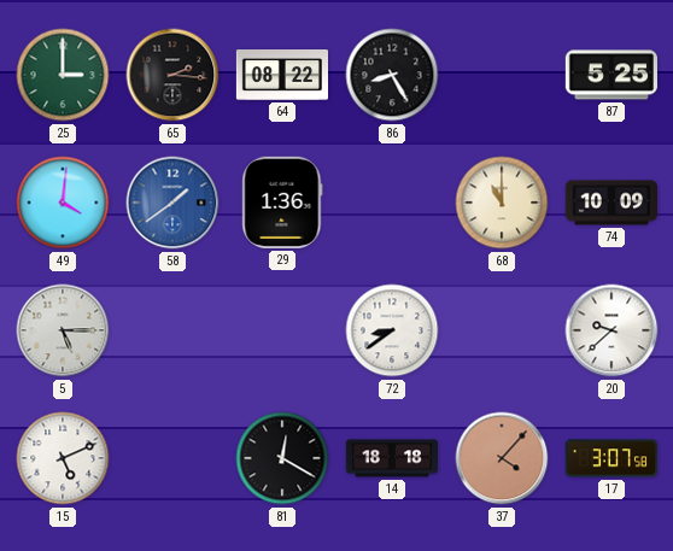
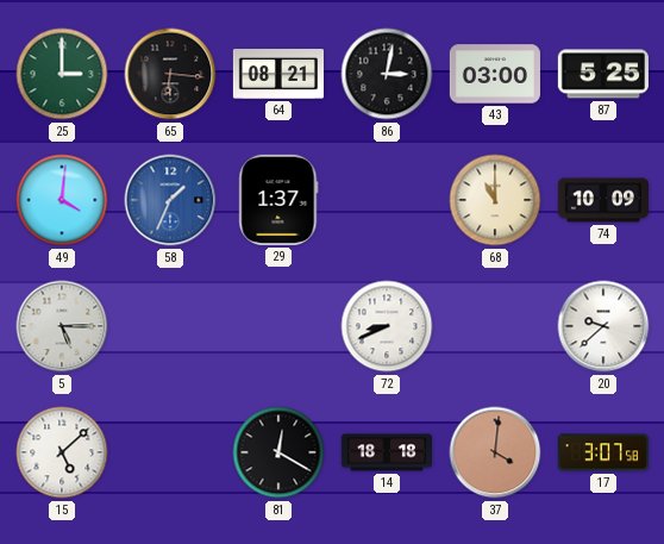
65: 2:16 -> 6:16
64: 08:22 -> 08:21
86: 8:25 -> 3:02
43: none -> 03:00
58: 1:39 -> 1:34
29: 1:36 -> 1:37
72: 8:39 -> 8:41
15: 5:11 -> 5:08
37: 4:07 -> 4:01
